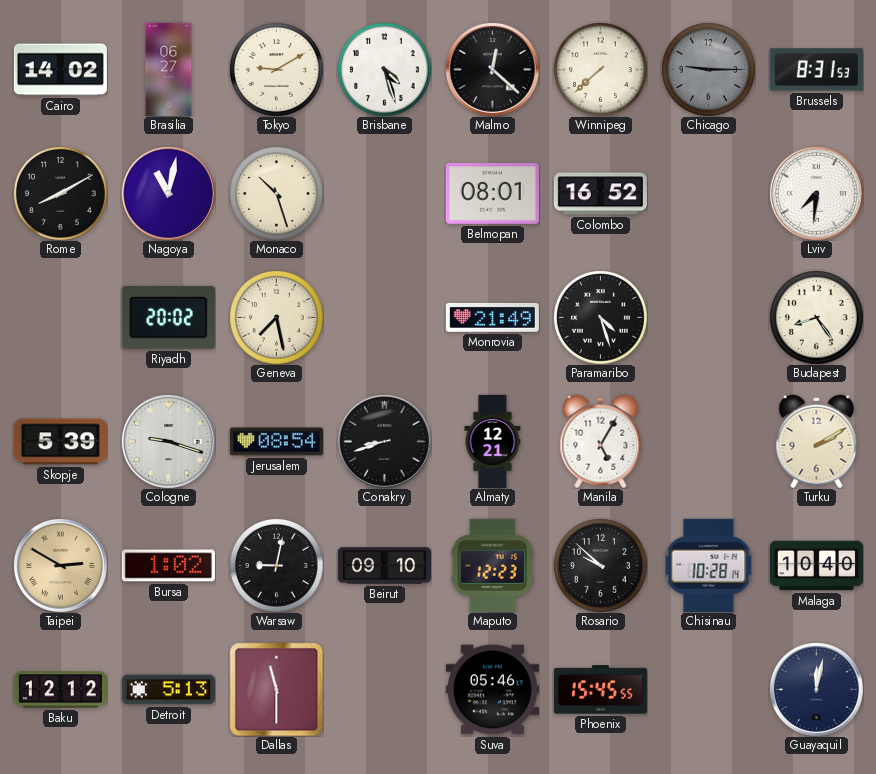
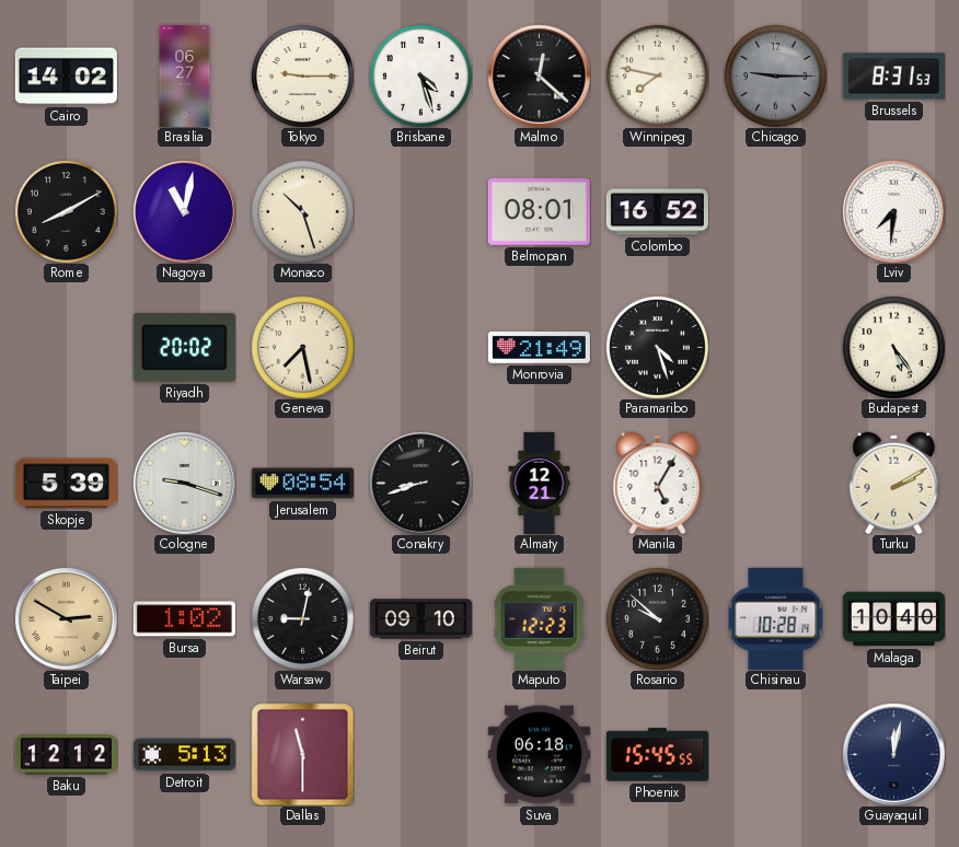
Tokyo: 9:10 -> 9:15
Winnipeg: 7:38 -> 7:47
Budapest: 8:24 -> 5:24
Suva: 05:46 -> 06:18
